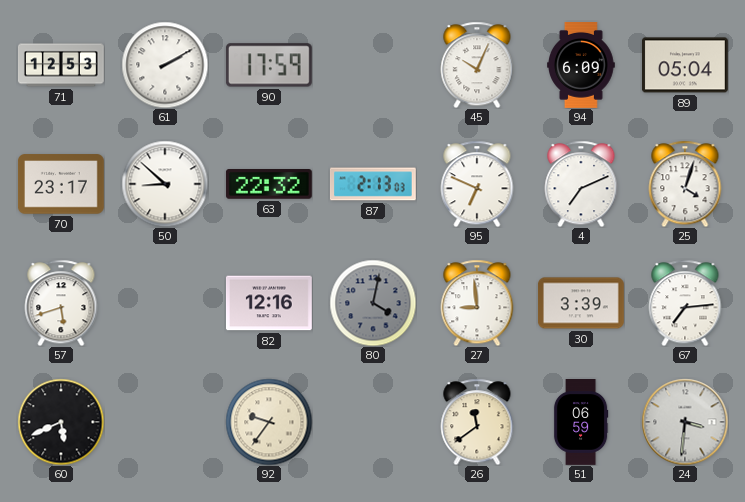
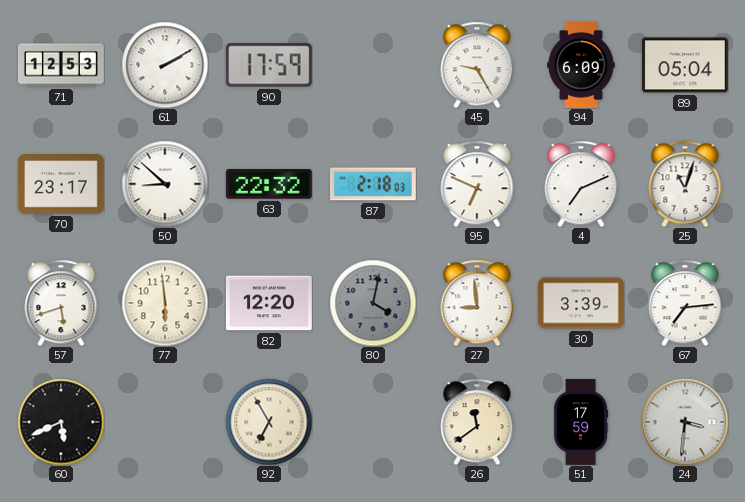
45: 10:04 -> 9:25
87: 2:13 -> 2:18
25: 4:03 -> 11:03
77: none -> 5:59
82: 12:16 -> 12:20
92: 9:36 -> 6:55
51: 06:59 -> 17:59
